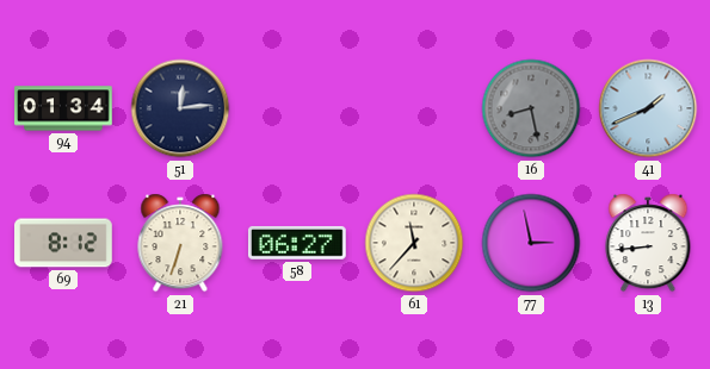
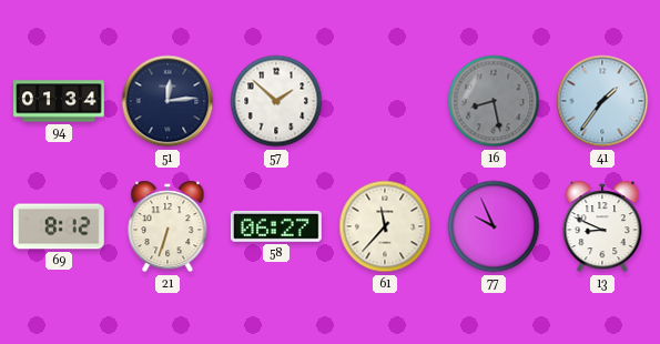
57: none -> 1:52
41: 1:41 -> 1:36
77: 2:58 -> 9:56
13: 8:44 -> 8:49
